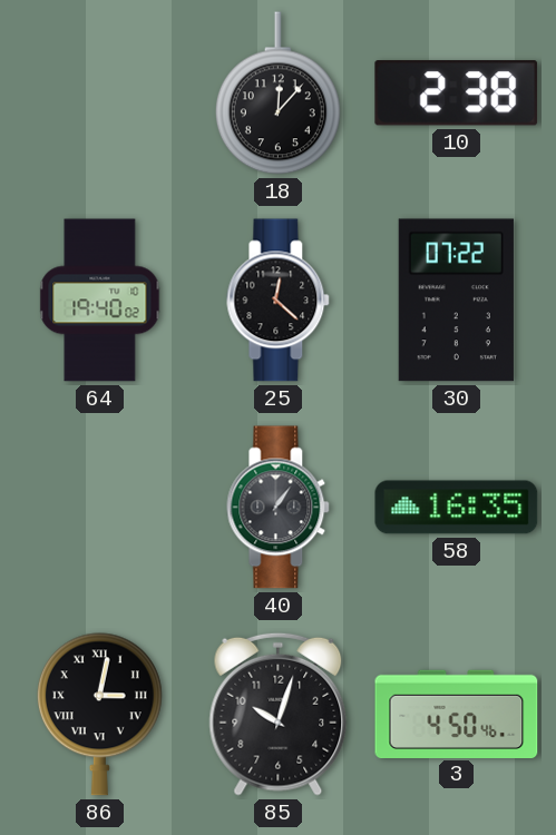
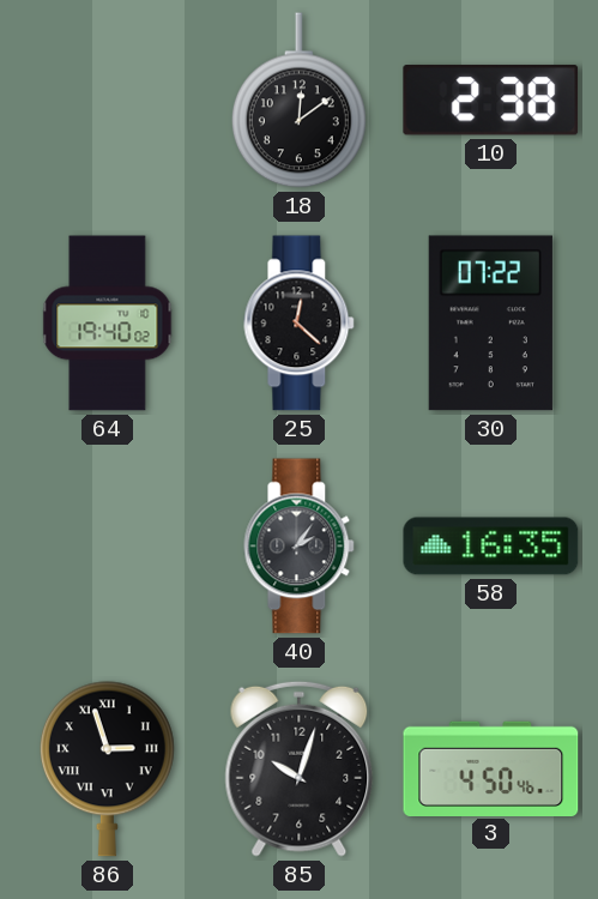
18: 12:07 -> 12:09
40: 1:06 -> 2:06
86: 3:02 -> 2:57
